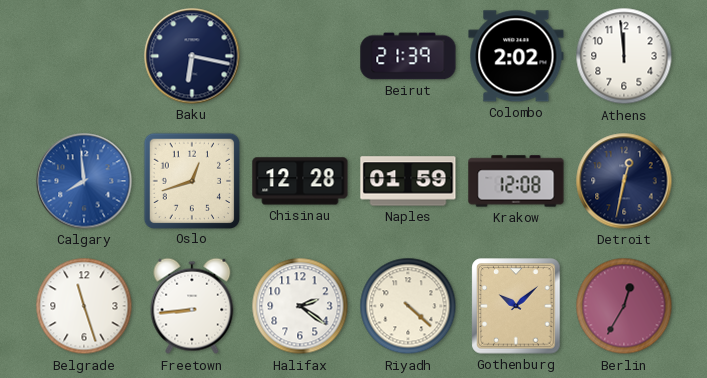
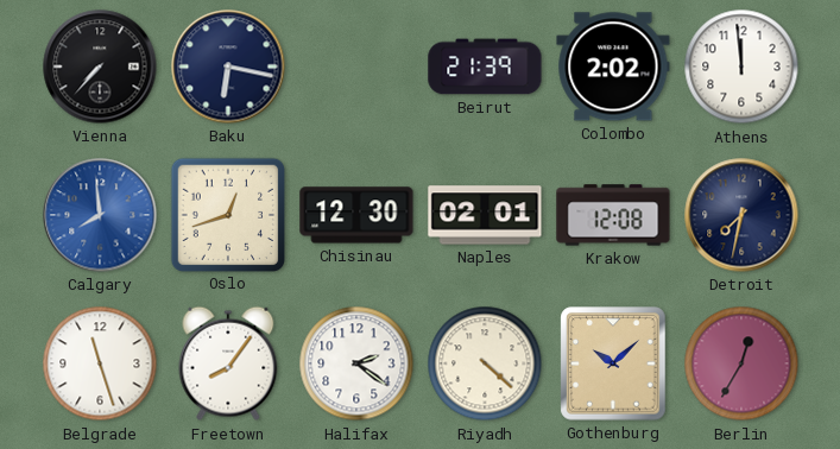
Vienna: none -> 7:37
Chisinau: 12:28 -> 12:30
Naples: 01:59 -> 02:01
Detroit: 12:32 -> 7:32
Freetown: 8:44 -> 8:06
